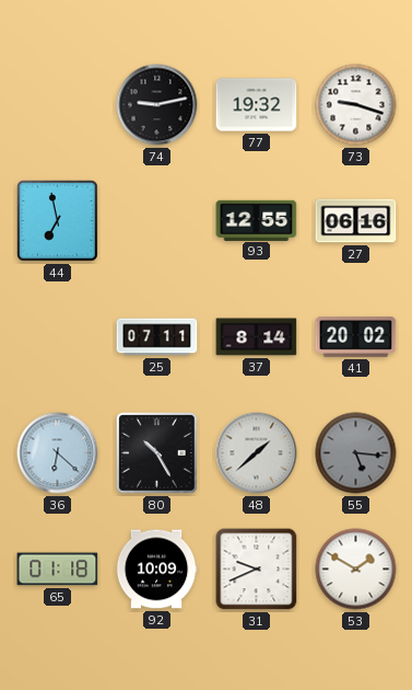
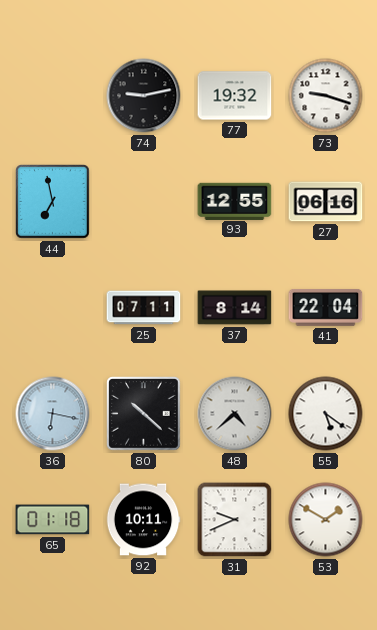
41: 20:02 -> 22:04
36: 6:22 -> 6:17
80: 10:25 -> 10:22
48: 1:38 -> 4:38
55: 5:16 -> 5:21
55 dial: grey -> white
92: 10:09 -> 10:11
